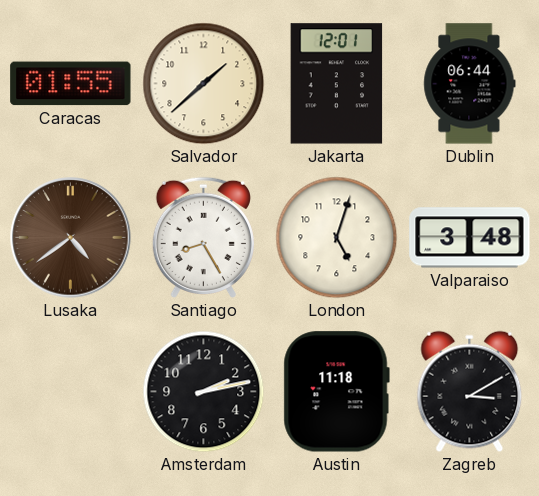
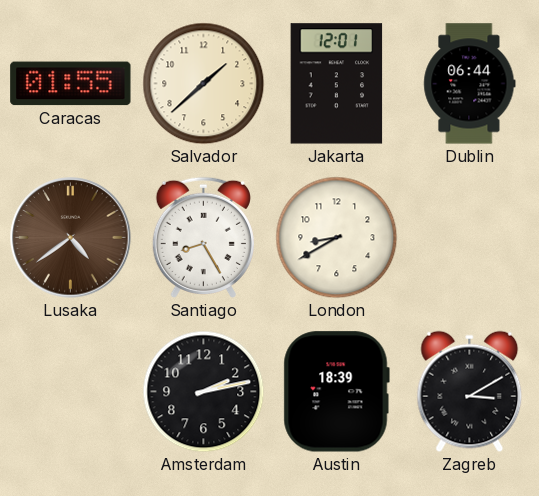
London: 5:03 -> 8:40
Valparaiso: 3:48 -> none
Austin: 11:18 -> 18:39
